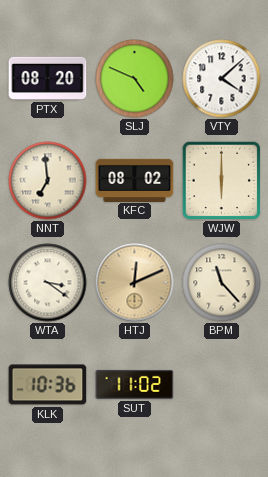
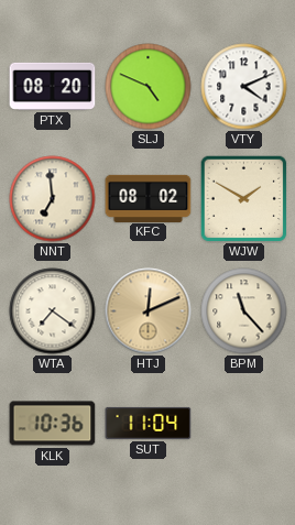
VTY: 4:08 -> 4:11
WJW: 6:00 -> 1:50
WTA: 3:21 -> 7:21
SUT: 11:02 -> 11:04
